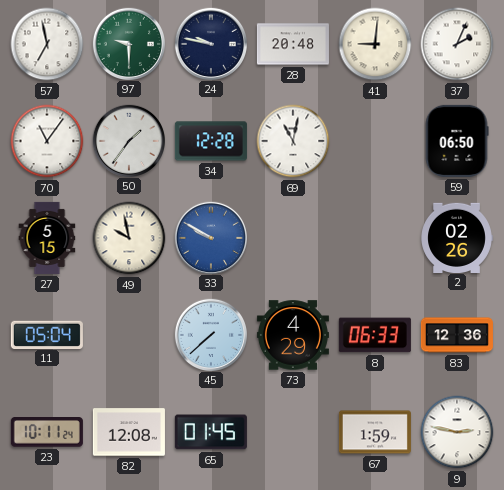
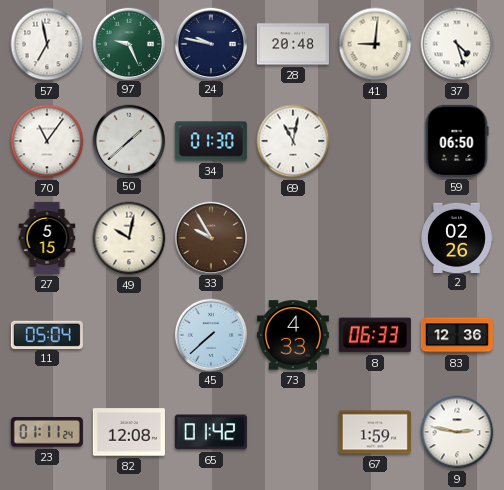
97: 9:30 -> 9:26
37: 2:04 -> 4:27
50: 1:36 -> 1:38
34: 12:28 -> 01:30
49: 9:58 -> 10:02
33: 9:50 -> 9:55
33 dial: blue -> brown
73: 4:29 -> 4:33
23: 10:11 -> 01:11
65: 01:45 -> 01:42
